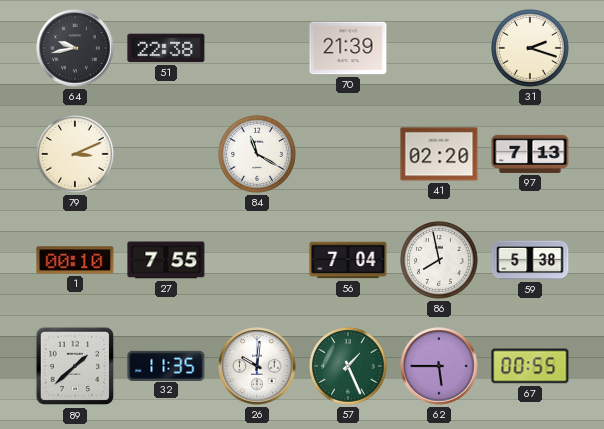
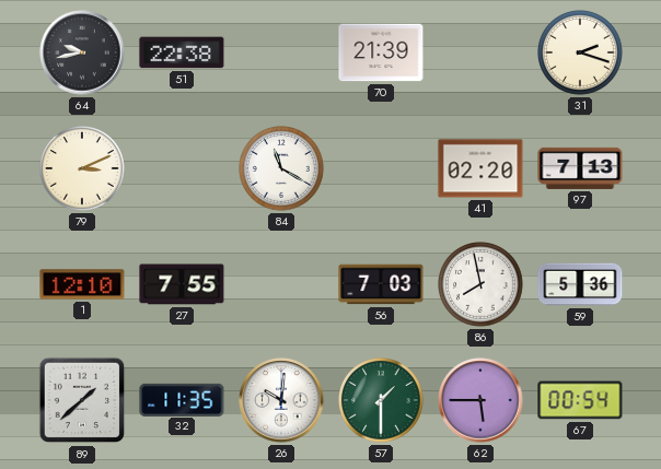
1: 00:10 -> 12:10
56: 7:04 -> 7:03
59: 5:38 -> 5:36
57: 1:26 -> 1:30
67: 00:55 -> 00:54
